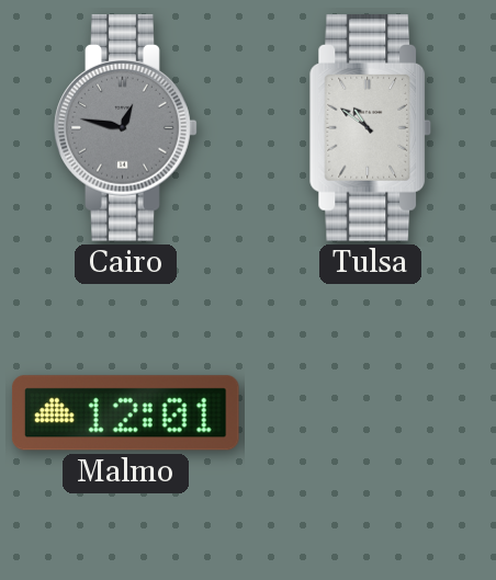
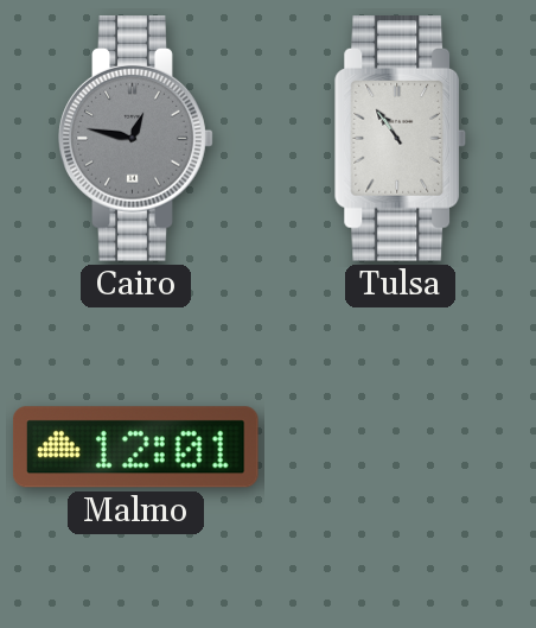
Tulsa: 10:51 -> 10:54
